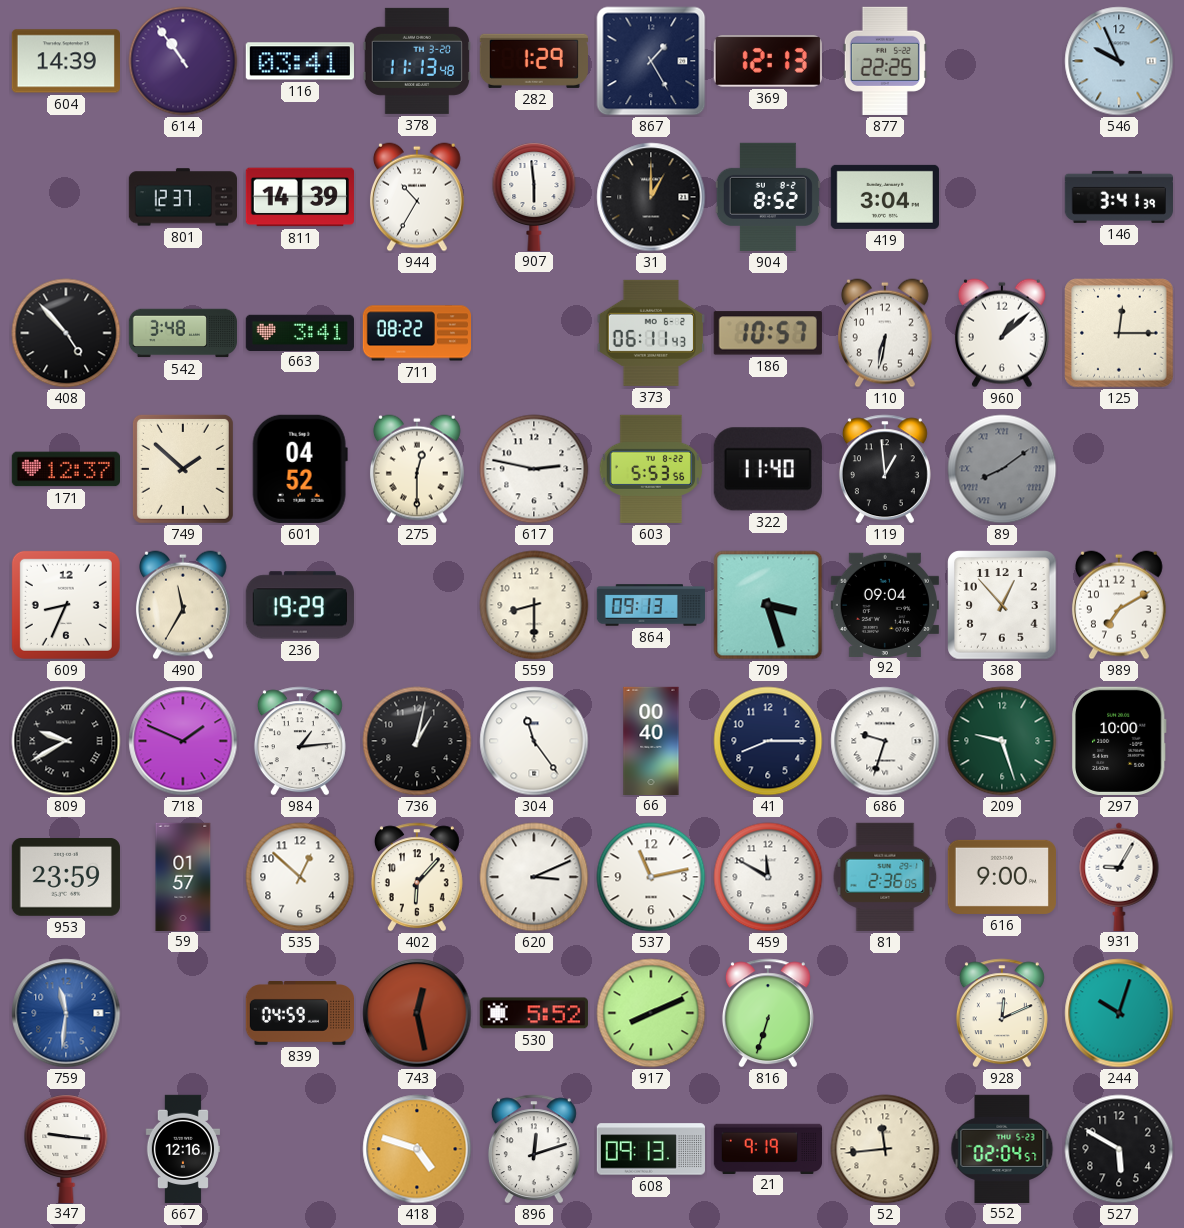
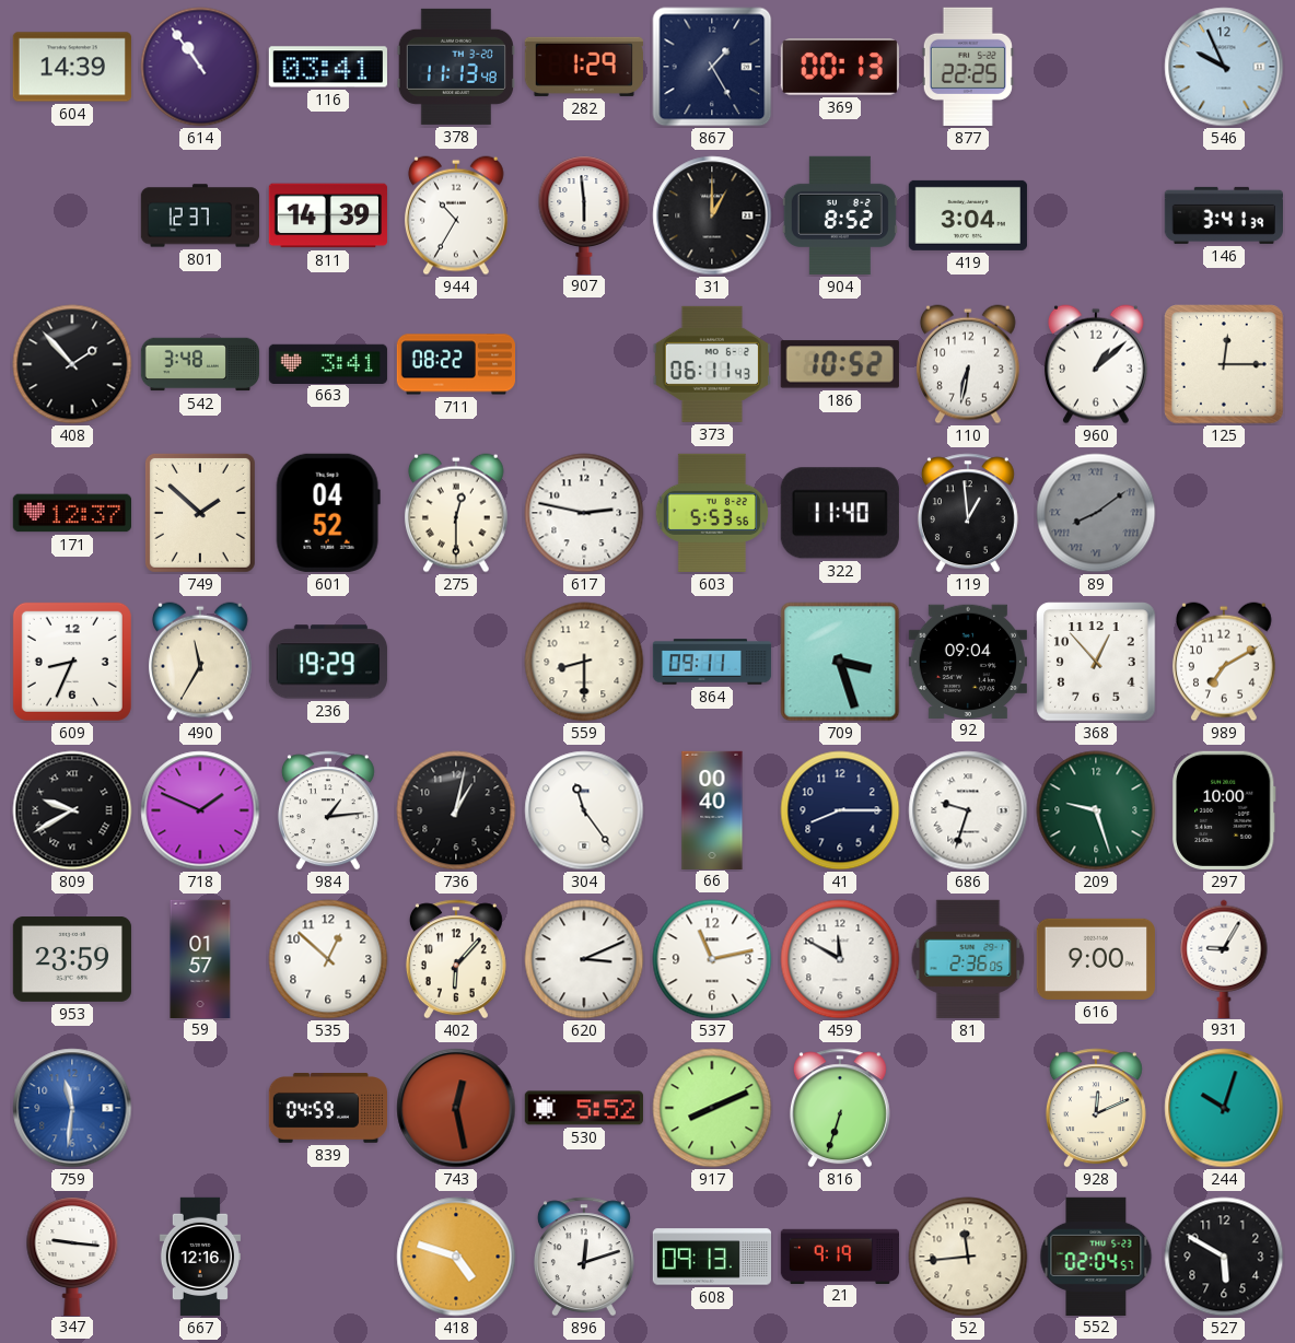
369: 12:13 -> 00:13
408: 4:53 -> 1:53
186: 10:57 -> 10:52
864: 09:13 -> 09:11
